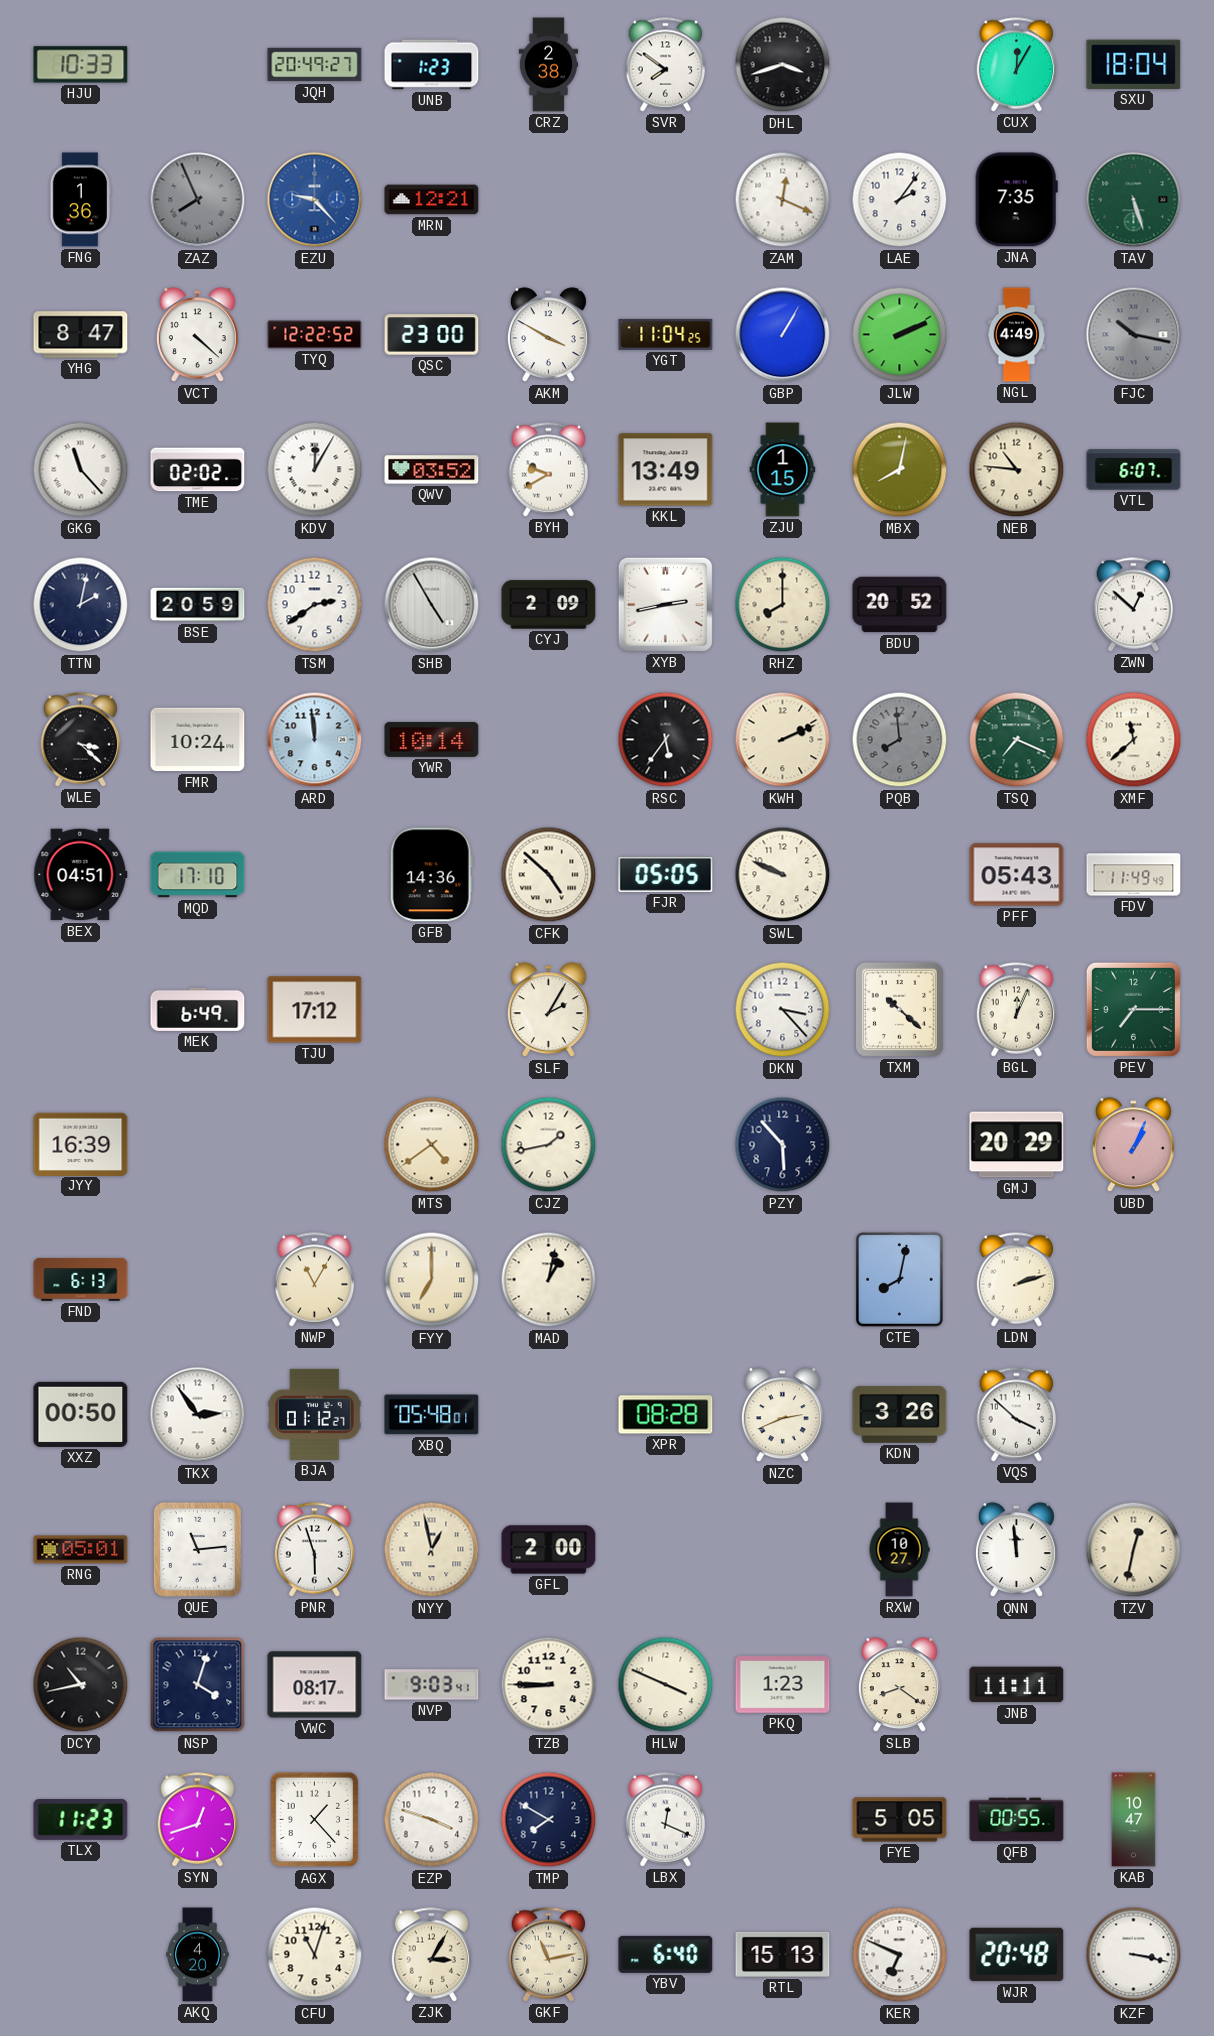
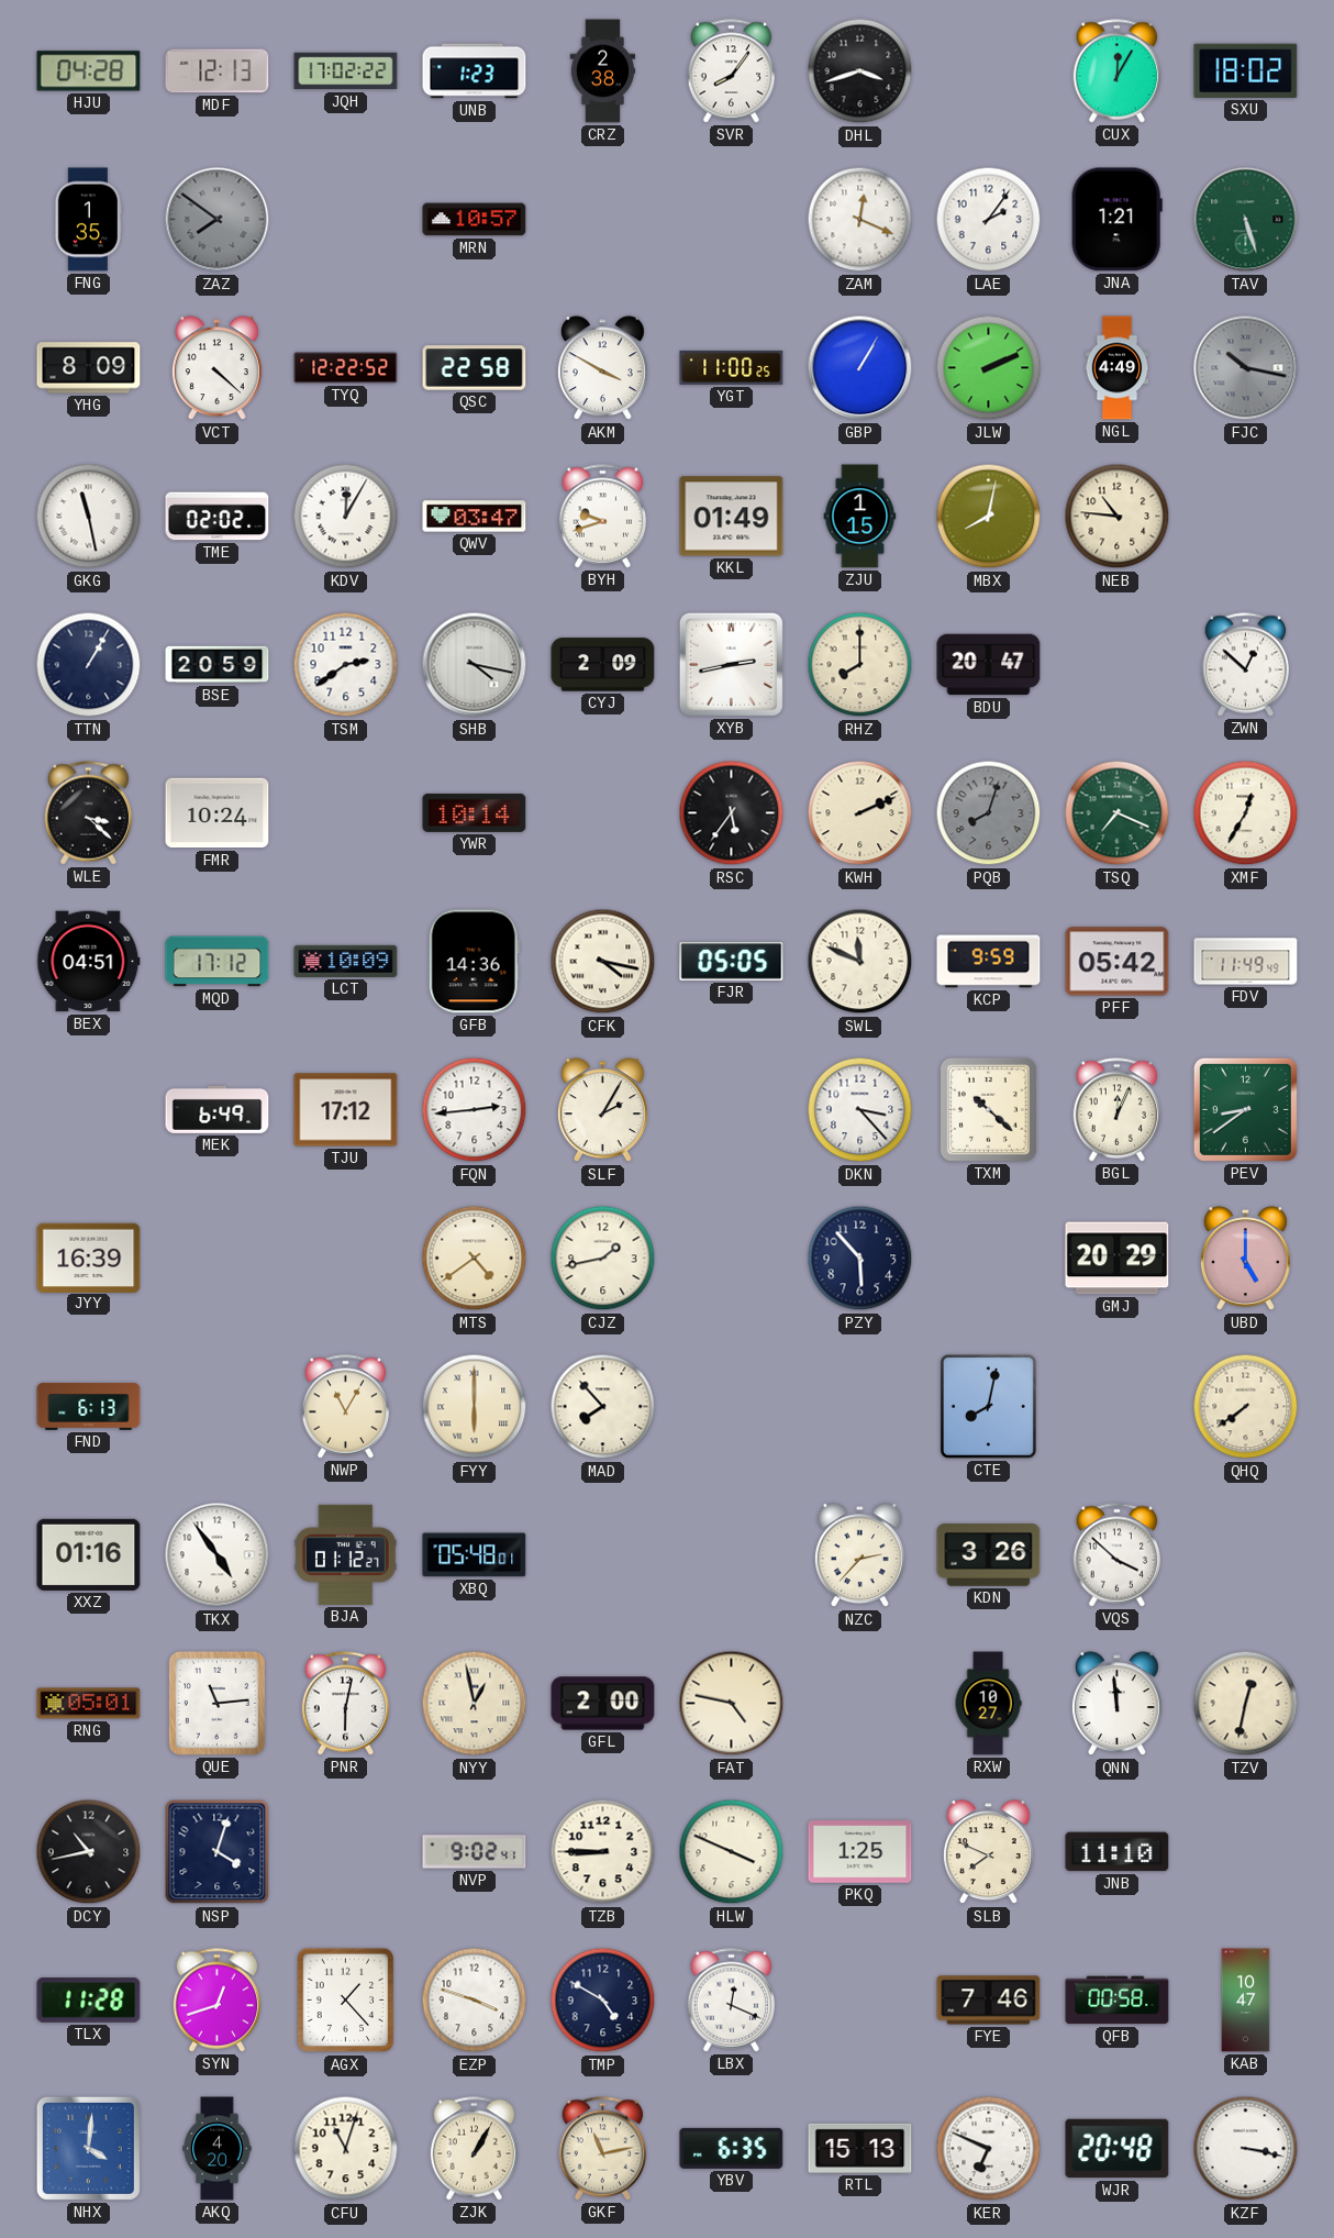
HJU: 10:33 -> 04:28
MDF: none -> 12:13
JQH: 20:49 -> 17:02
SVR: 7:51 -> 8:06
SXU: 18:04 -> 18:02
FNG: 1:36 -> 1:35
ZAZ: 7:56 -> 7:51
EZU: 9:23 -> none
MRN: 12:21 -> 10:57
JNA: 7:35 -> 1:21
YHG: 8:47 -> 8:09
QSC: 23:00 -> 22:58
YGT: 11:04 -> 11:00
GKG: 11:23 -> 11:28
QWV: 03:52 -> 03:47
BYH: 9:40 -> 9:42
KKL: 13:49 -> 01:49
VTL: 6:07 -> none
TTN: 2:02 -> 1:05
SHB: 4:55 -> 4:17
BDU: 20:52 -> 20:47
ARD: 11:59 -> none
PQB: 7:59 -> 8:03
XMF: 11:38 -> 12:35
MQD: 17:10 -> 17:12
LCT: none -> 10:09
CFK: 4:52 -> 4:17
SWL: 9:49 -> 11:49
KCP: none -> 9:59
PFF: 05:43 -> 05:42
FQN: none -> 2:44
PEV: 7:15 -> 8:39
UBD: 1:04 -> 5:00
FYY: 7:00 -> 6:00
MAD: 1:02 -> 7:53
LDN: 2:12 -> none
QHQ: none -> 7:39
XXZ: 00:50 -> 01:16
TKX: 2:54 -> 4:54
XPR: 08:28 -> none
NZC: 2:41 -> 2:37
PNR: 5:57 -> 6:02
FAT: none -> 4:47
VWC: 08:17 -> none
NVP: 9:03 -> 9:02
PKQ: 1:23 -> 1:25
SLB: 8:21 -> 7:49
JNB: 11:11 -> 11:10
TLX: 11:23 -> 11:28
TMP: 7:50 -> 4:50
FYE: 5:05 -> 7:46
QFB: 00:55 -> 00:58
NHX: none -> 4:01
ZJK: 3:05 -> 1:05
YBV: 6:40 -> 6:35
